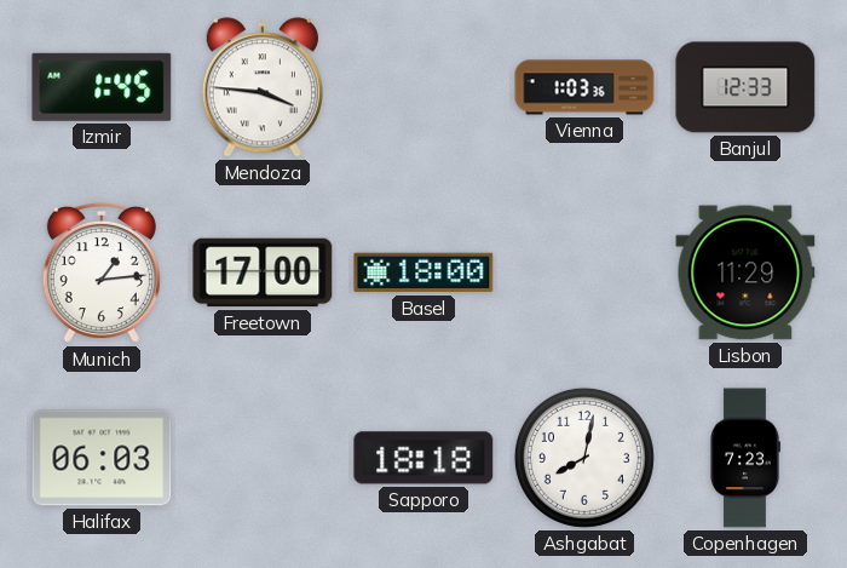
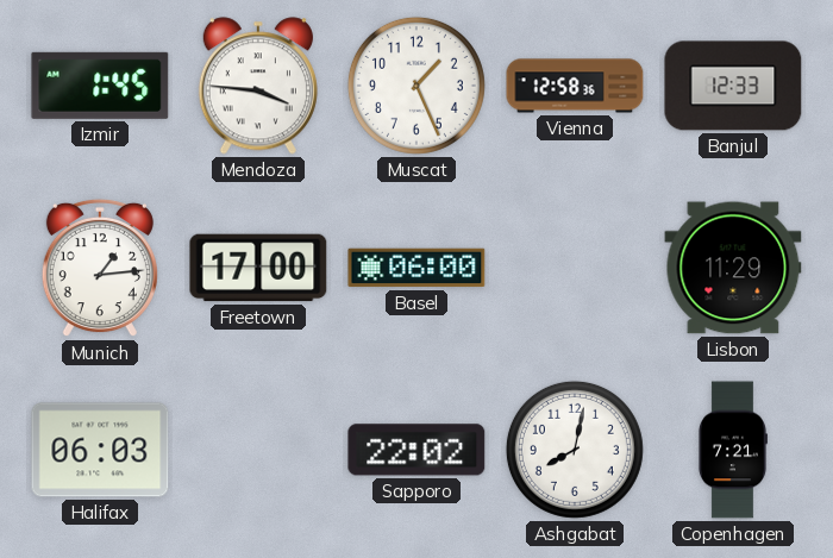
Muscat: none -> 1:26
Vienna: 1:03 -> 12:58
Basel: 18:00 -> 06:00
Sapporo: 18:18 -> 22:02
Copenhagen: 7:23 -> 7:21
